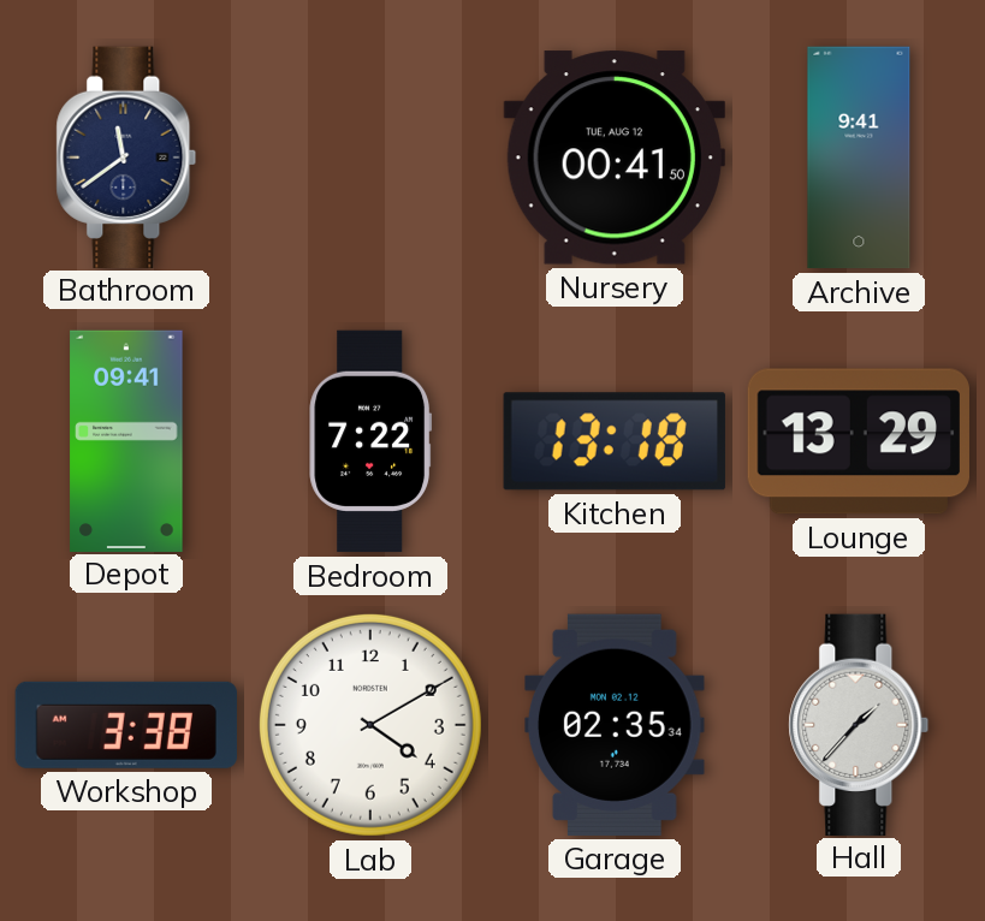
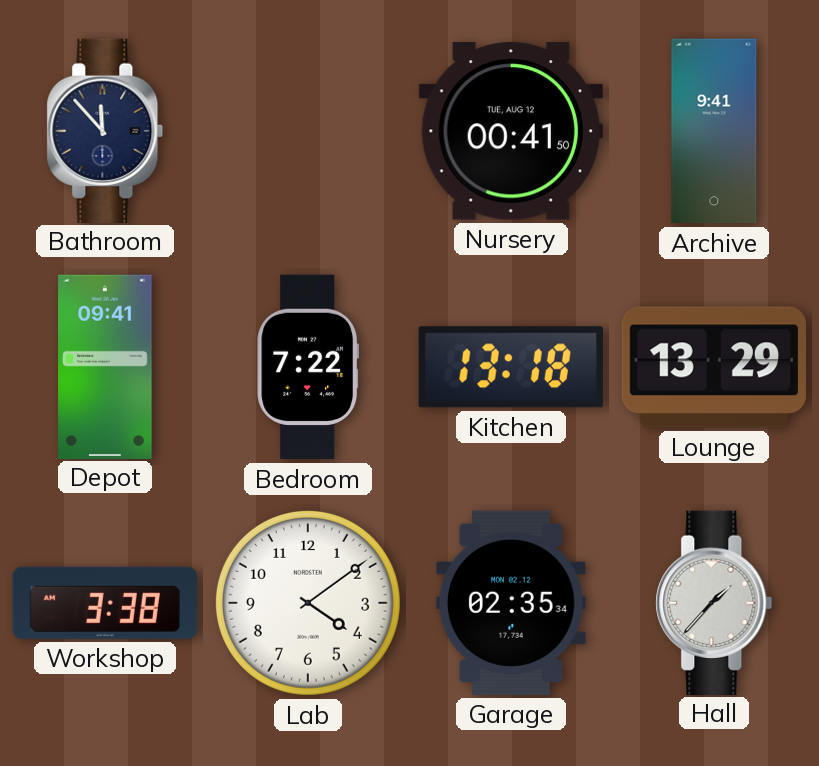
Bathroom: 11:39 -> 11:53
Lab: 4:10 -> 4:09
